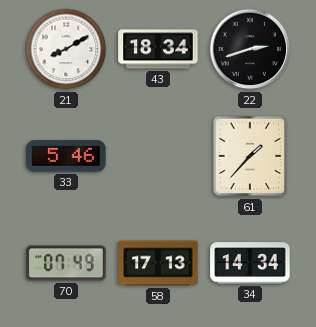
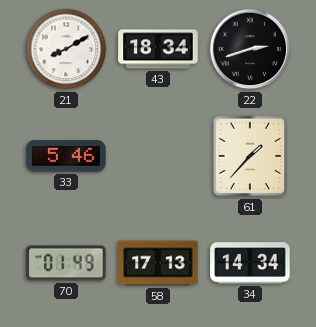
70: 07:49 -> 01:49
